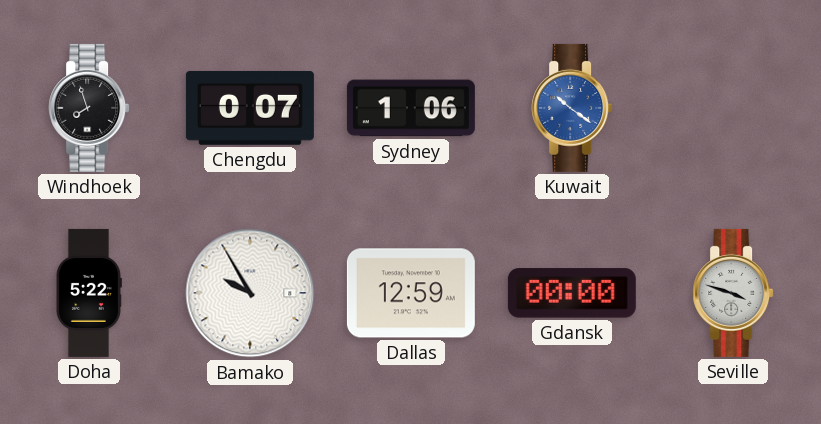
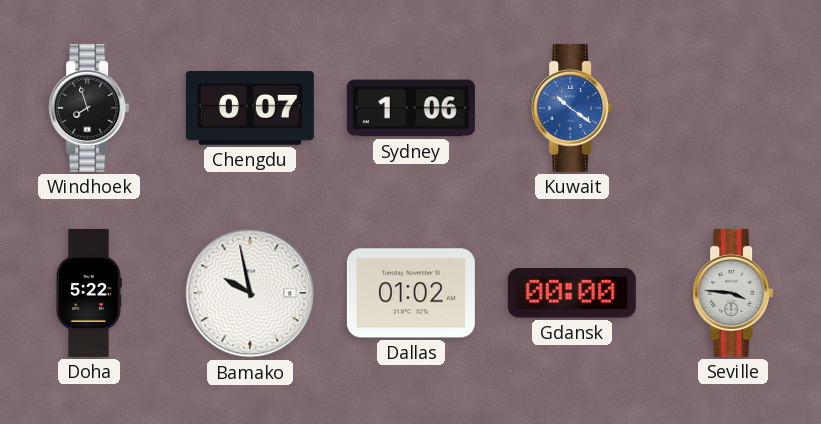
Bamako: 9:55 -> 9:58
Dallas: 12:59 -> 01:02
Seville: 3:48 -> 3:46
